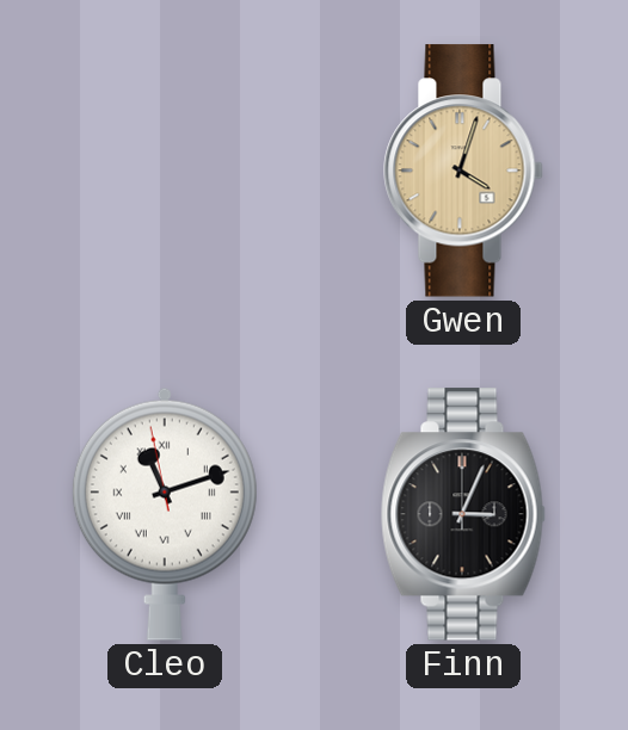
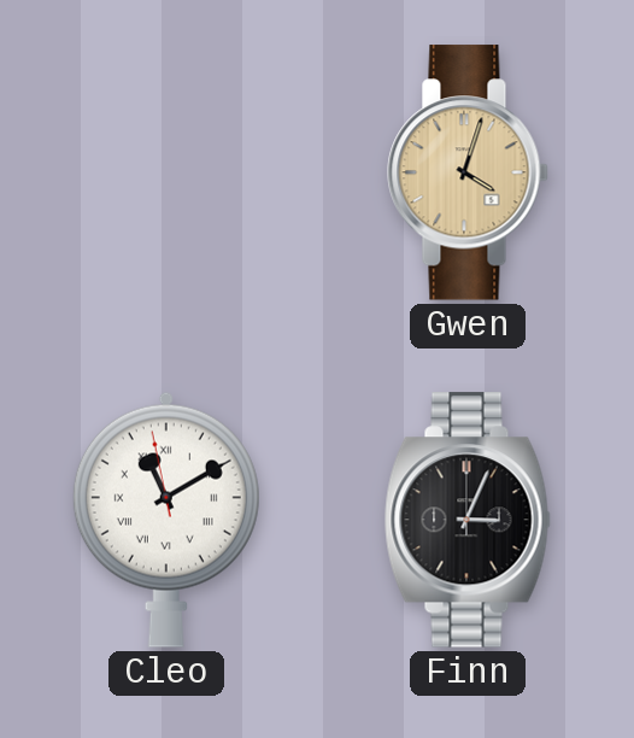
Cleo: 11:11 -> 11:09
